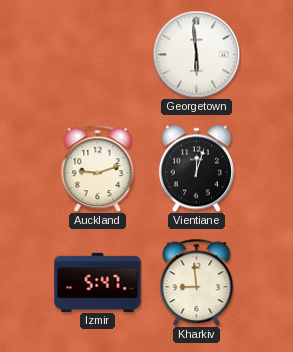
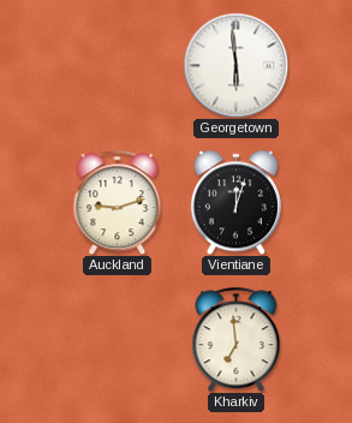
Izmir: 5:47 -> none
Kharkiv: 8:59 -> 6:59
